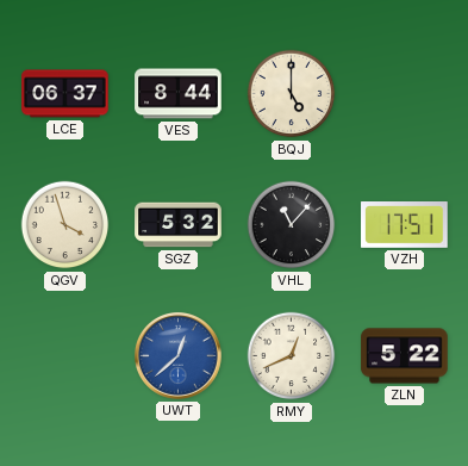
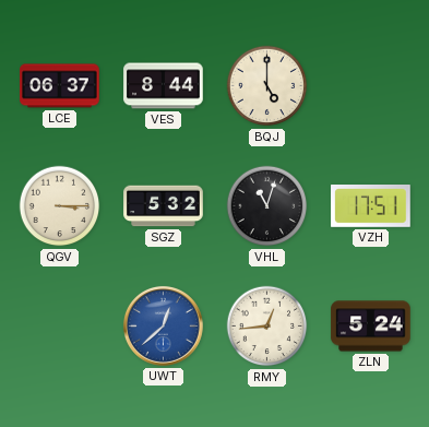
QGV: 3:57 -> 3:15
VHL: 11:07 -> 11:03
RMY: 12:41 -> 12:44
ZLN: 5:22 -> 5:24
